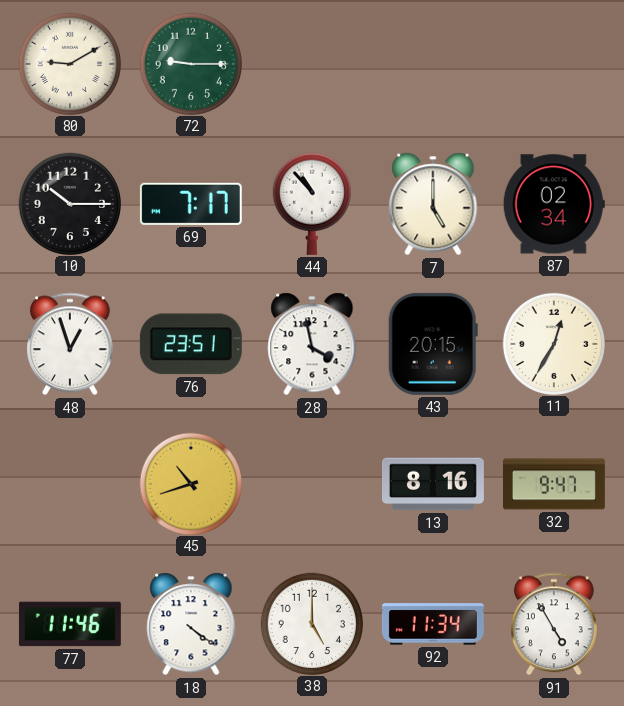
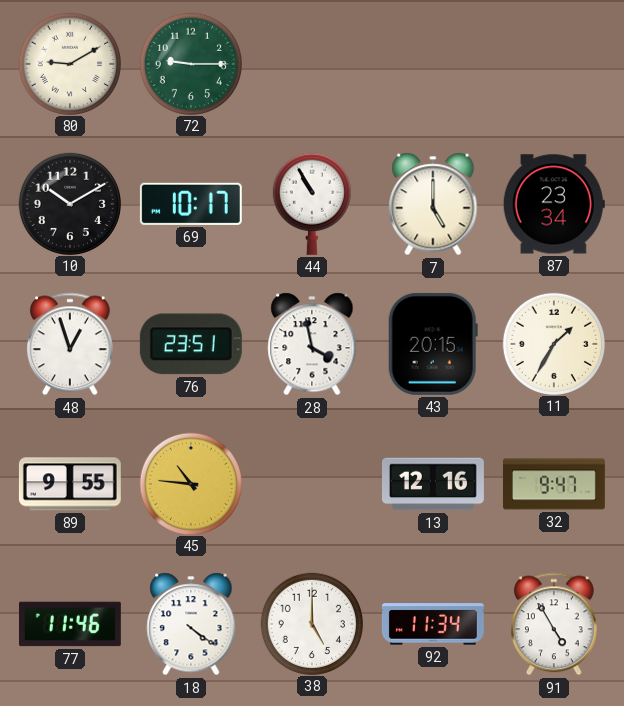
10: 10:15 -> 10:10
69: 7:17 -> 10:17
44: 10:53 -> 10:55
87: 02:34 -> 23:34
11: 12:35 -> 1:35
89: none -> 9:55
45: 10:42 -> 10:46
13: 8:16 -> 12:16
